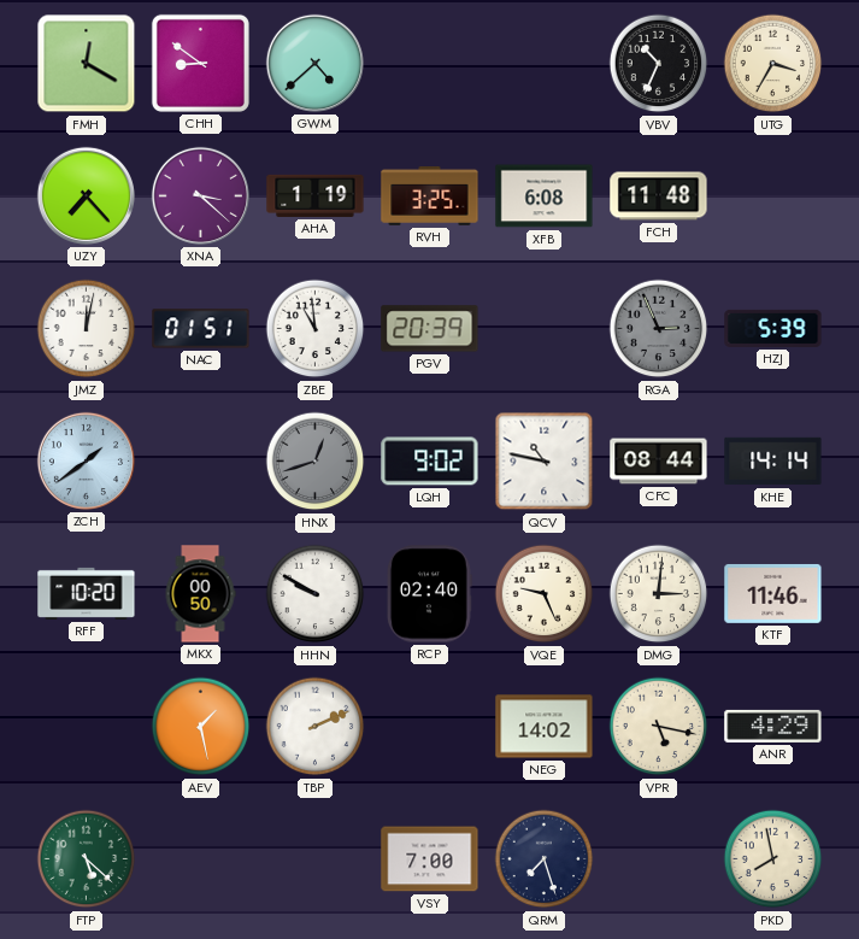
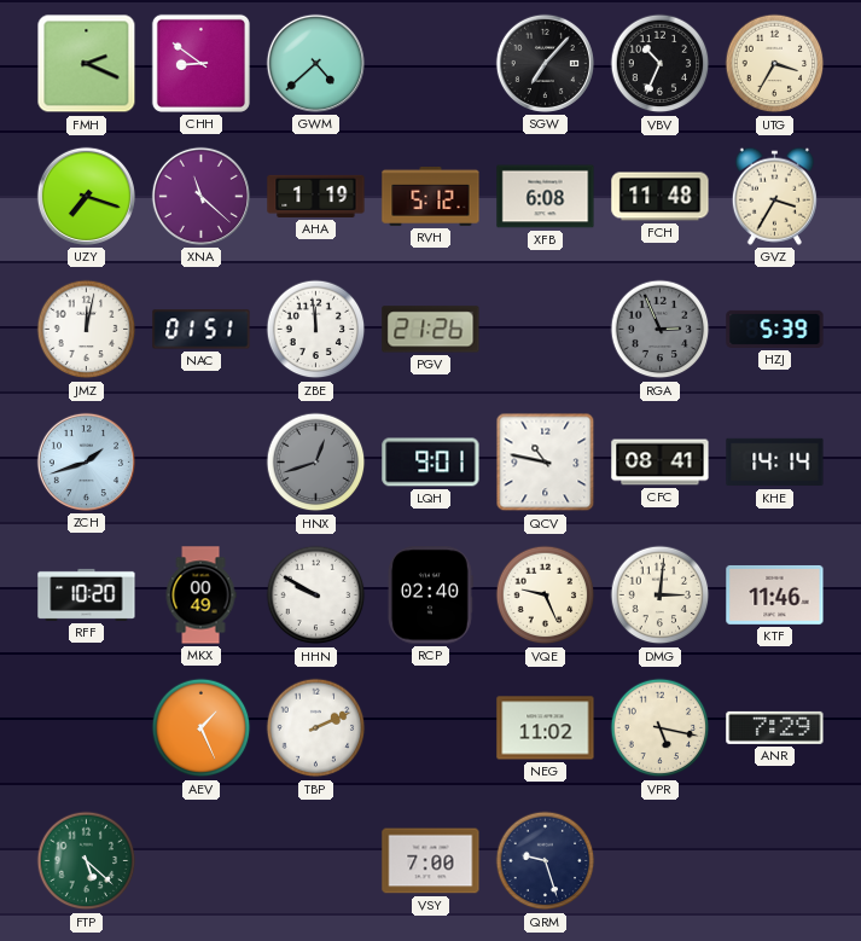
FMH: 12:20 -> 2:19
SGW: none -> 7:07
UZY: 7:23 -> 7:18
XNA: 3:22 -> 11:22
RVH: 3:25 -> 5:12
GVZ: none -> 3:35
ZBE: 10:59 -> 11:59
PGV: 20:39 -> 21:26
ZCH: 1:39 -> 1:42
LQH: 9:02 -> 9:01
CFC: 08:44 -> 08:41
MKX: 00:50 -> 00:49
AEV: 1:28 -> 1:26
NEG: 14:02 -> 11:02
ANR: 4:29 -> 7:29
QRM: 7:27 -> 9:27
PKD: 7:58 -> none
